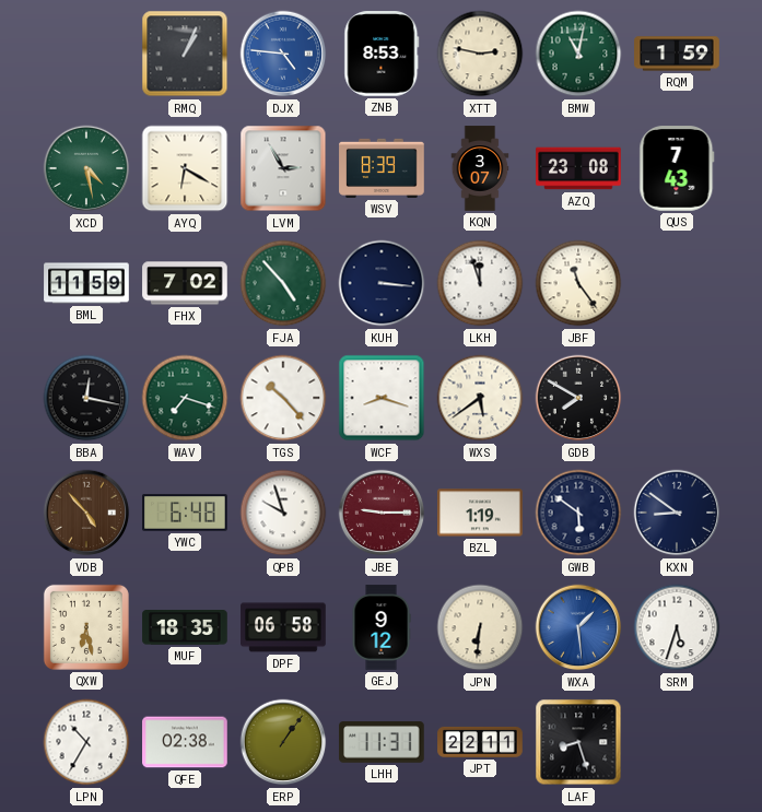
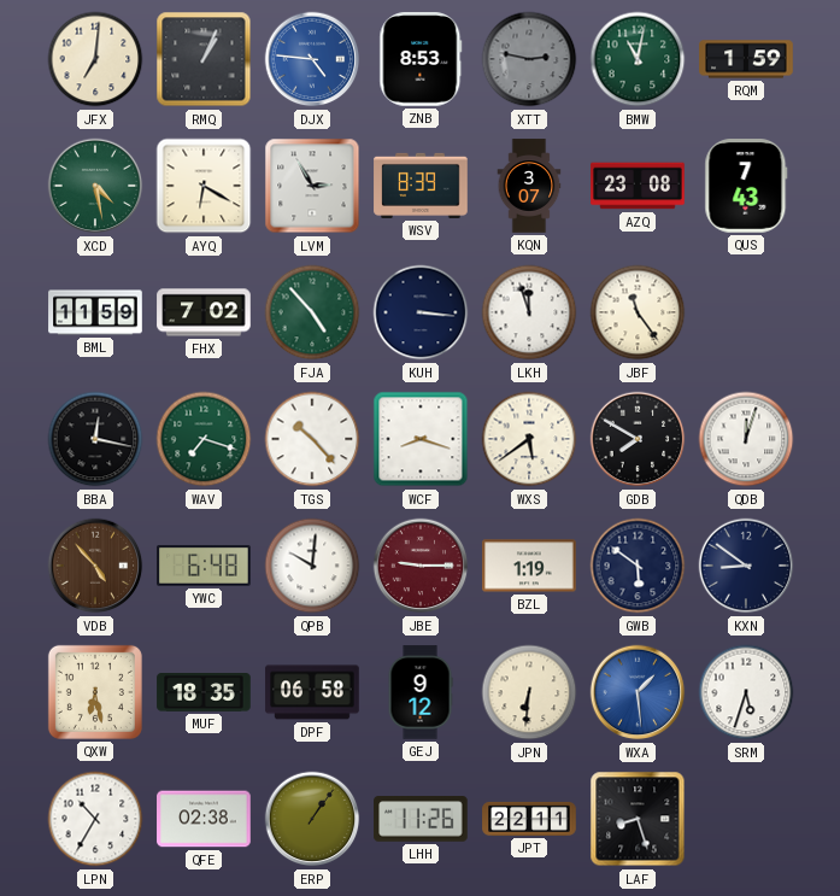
JFX: none -> 7:01
XTT dial: cream -> grey
QDB: none -> 12:03
QPB: 9:57 -> 10:01
LHH: 11:31 -> 11:26
